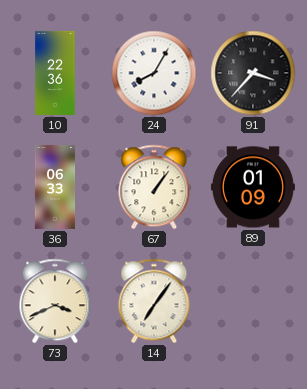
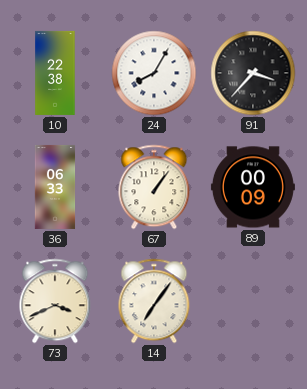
10: 22:36 -> 22:38
89: 01:09 -> 00:09
